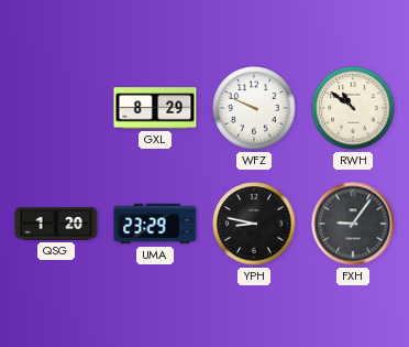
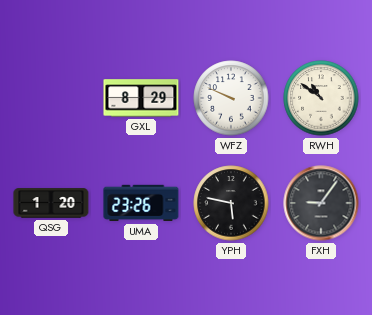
UMA: 23:29 -> 23:26
YPH: 8:47 -> 5:47
